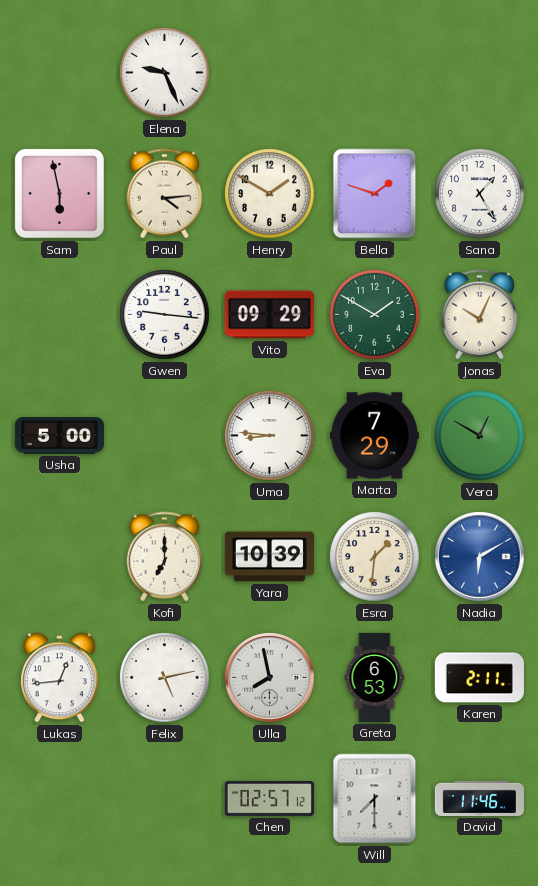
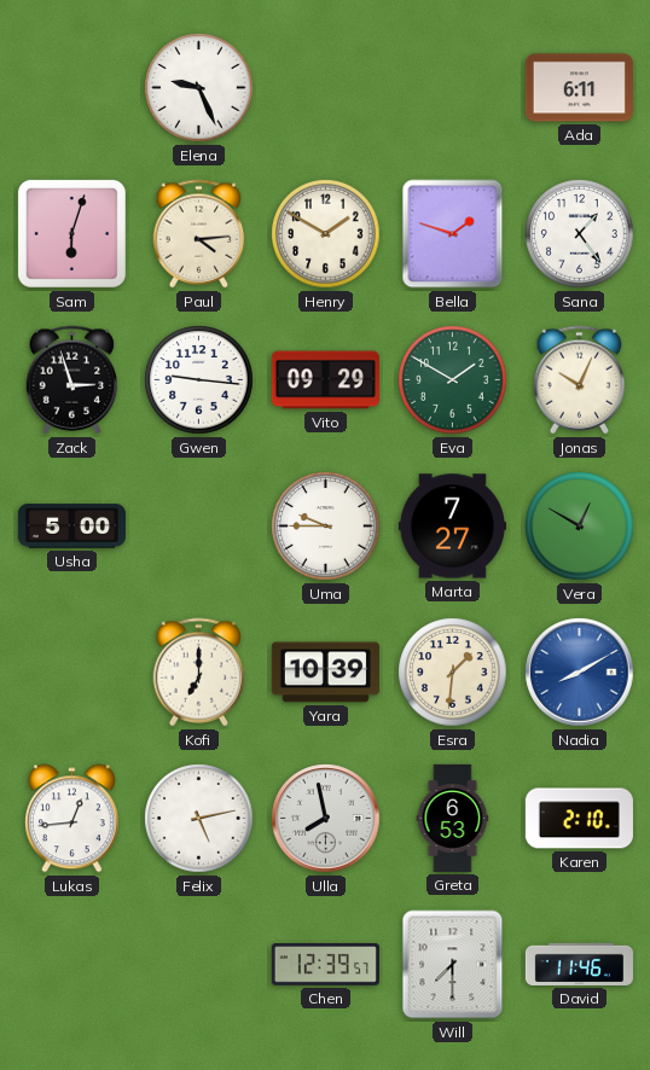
Ada: none -> 6:11
Sam: 5:58 -> 6:03
Sana: 1:25 -> 1:24
Zack: none -> 2:57
Uma: 8:46 -> 9:45
Marta: 7:29 -> 7:27
Nadia: 6:10 -> 8:10
Karen: 2:11 -> 2:10
Chen: 02:57 -> 12:39
